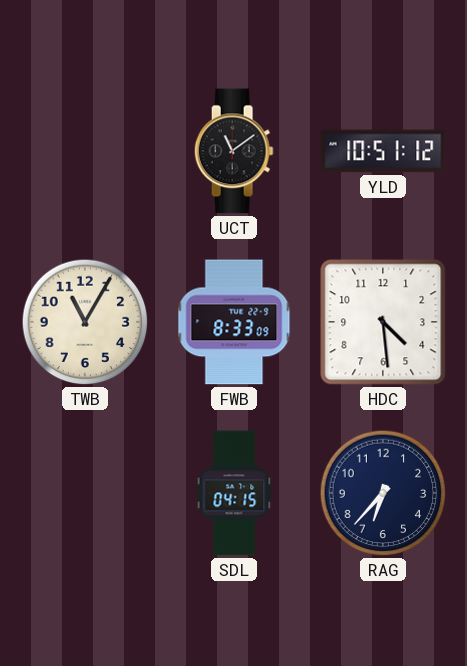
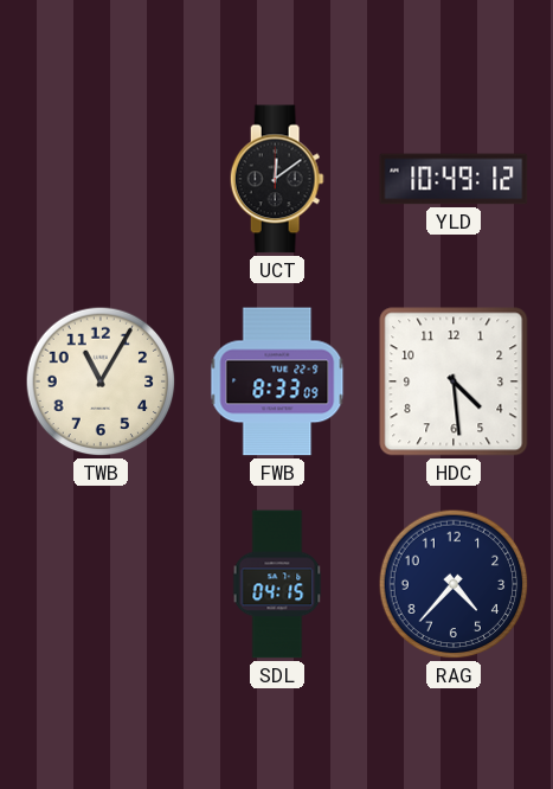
UCT: 11:09 -> 12:09
YLD: 10:51 -> 10:49
RAG: 6:37 -> 4:37
